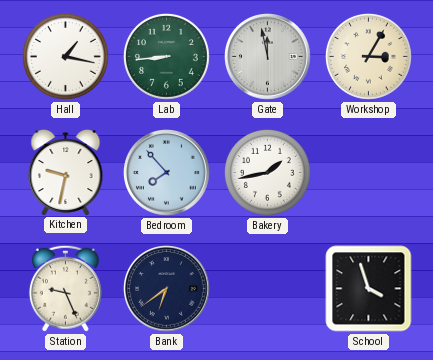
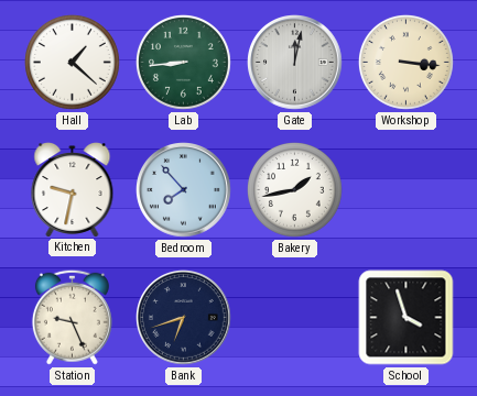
Hall: 1:17 -> 1:22
Gate: 11:58 -> 12:02
Workshop: 3:05 -> 3:16
Bank: 6:39 -> 6:42
